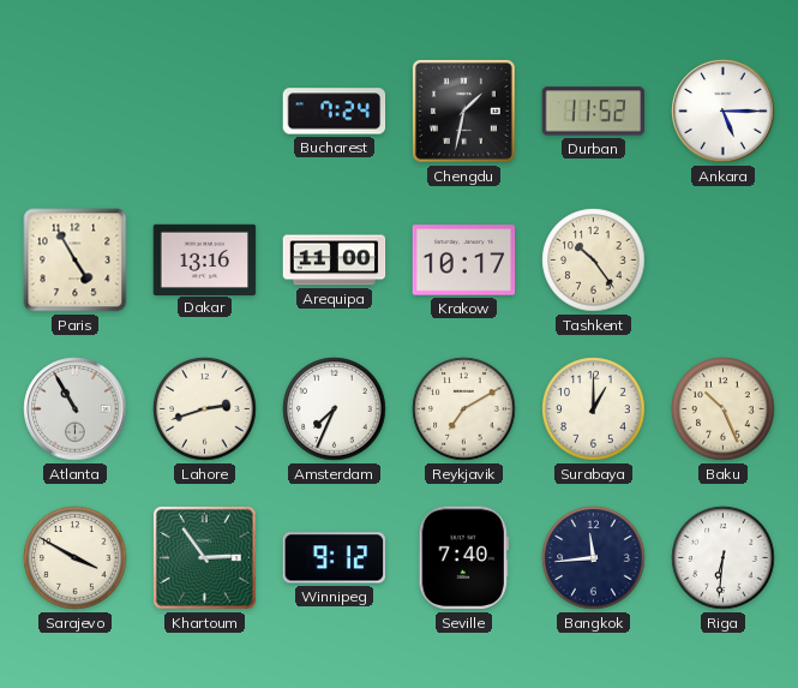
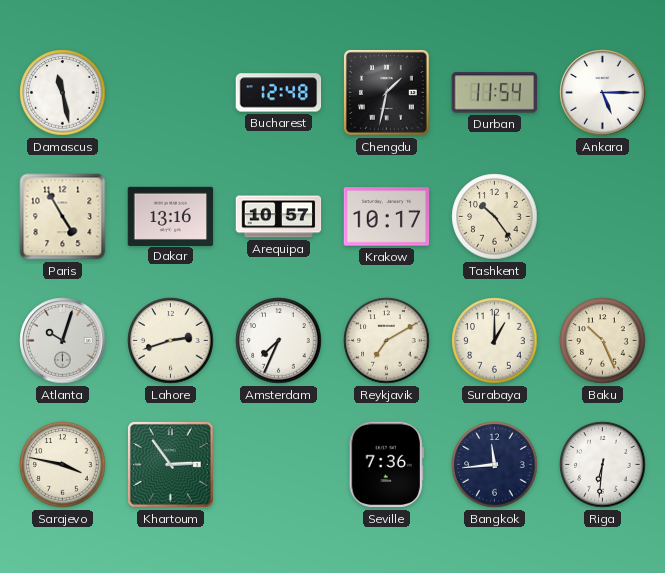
Damascus: none -> 11:28
Bucharest: 7:24 -> 12:48
Durban: 11:52 -> 11:54
Arequipa: 11:00 -> 10:57
Atlanta: 10:55 -> 10:03
Sarajevo: 3:50 -> 3:47
Winnipeg: 9:12 -> none
Seville: 7:40 -> 7:36
